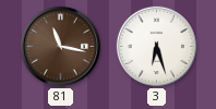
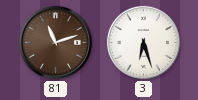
81: 11:17 -> 11:12
